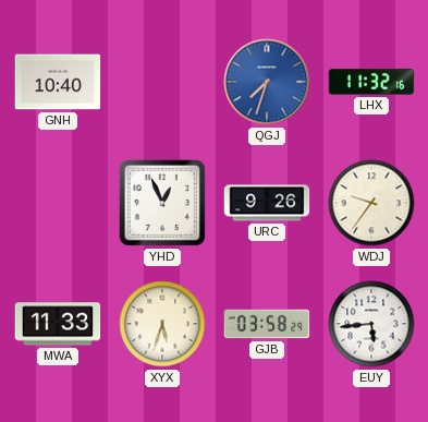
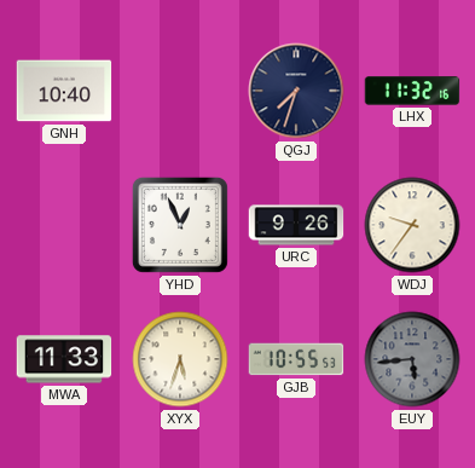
QGJ dial: blue -> navy
GJB: 03:58 -> 10:55
EUY dial: white -> grey
